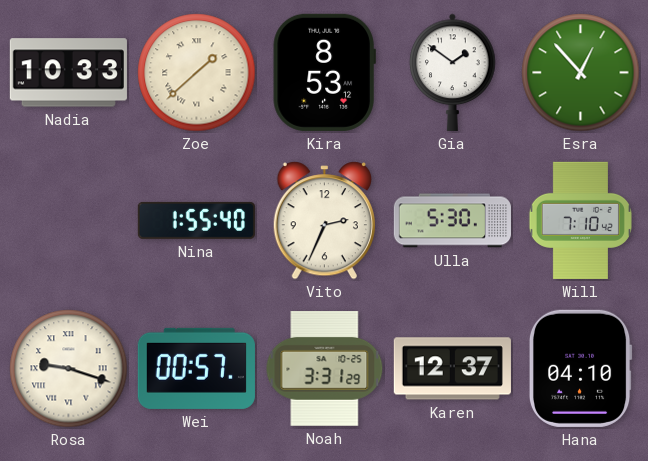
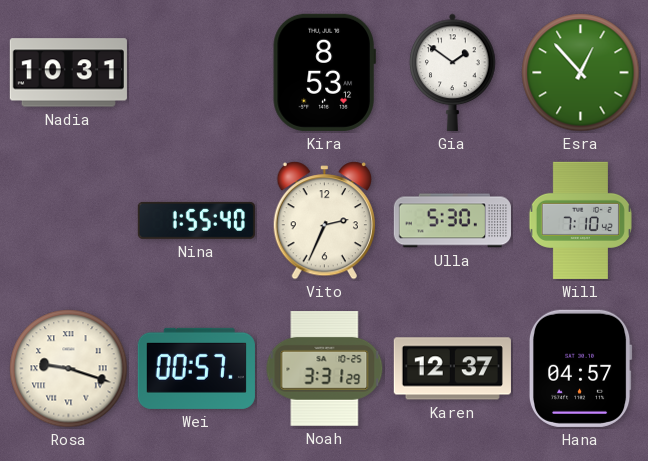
Nadia: 10:33 -> 10:31
Zoe: 1:38 -> none
Hana: 04:10 -> 04:57
